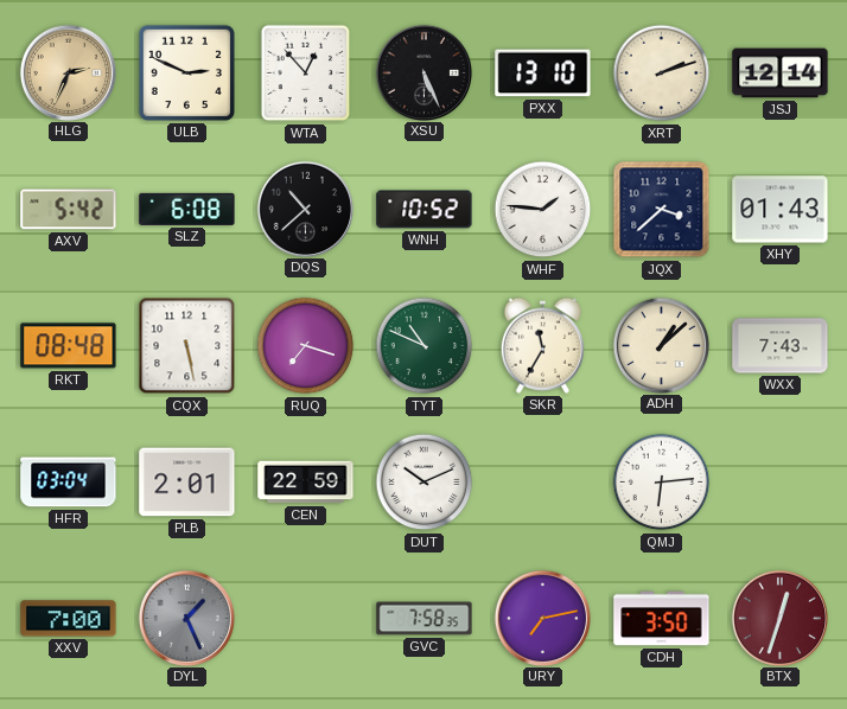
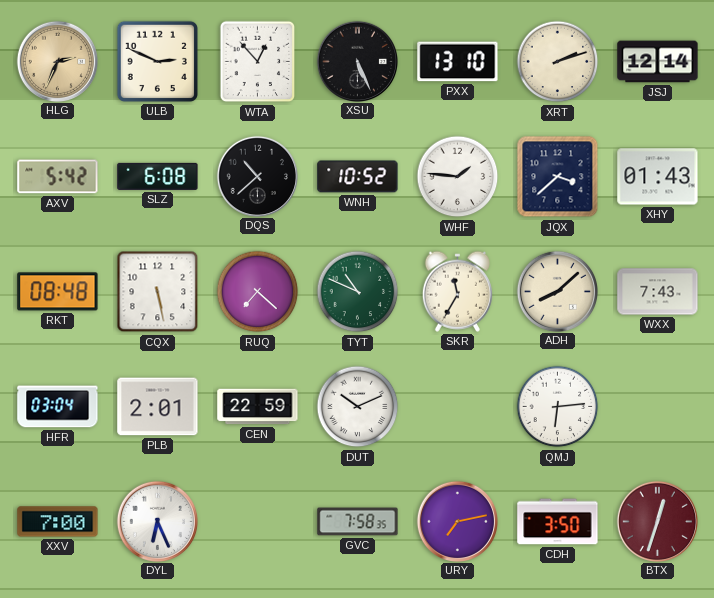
RUQ: 7:18 -> 7:22
ADH: 1:08 -> 8:08
DYL: 1:26 -> 6:26
DYL dial: grey -> white
